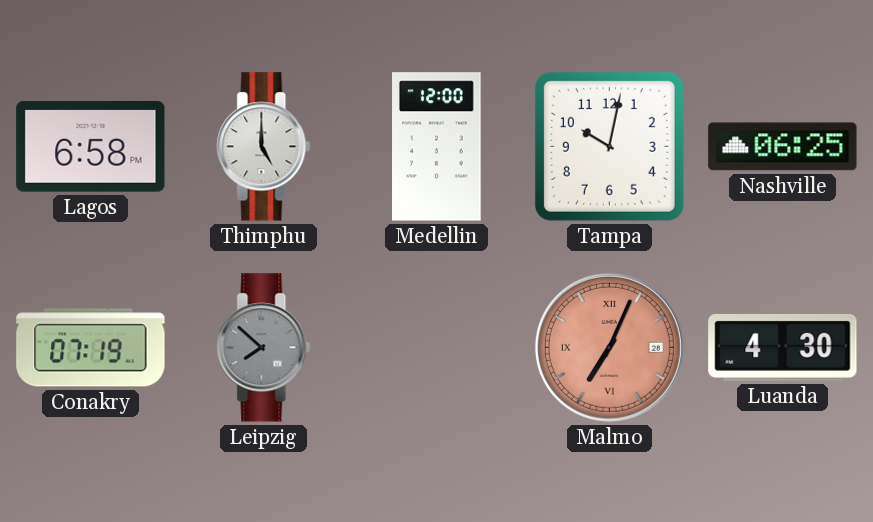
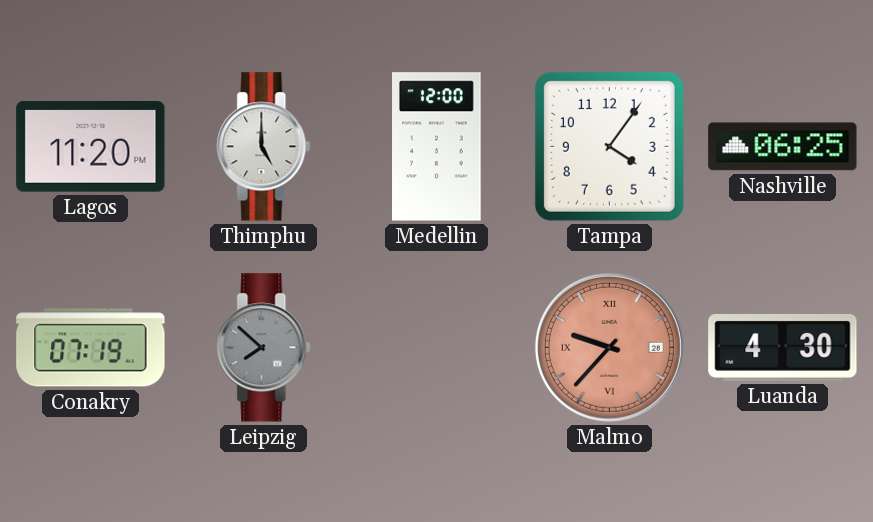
Lagos: 6:58 -> 11:20
Tampa: 10:02 -> 4:06
Malmo: 7:04 -> 9:37
